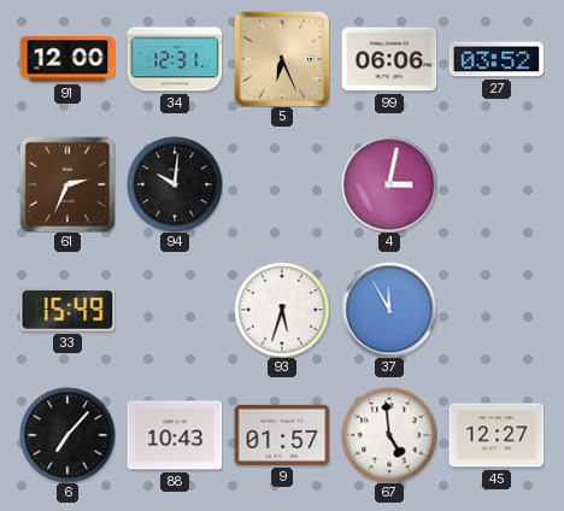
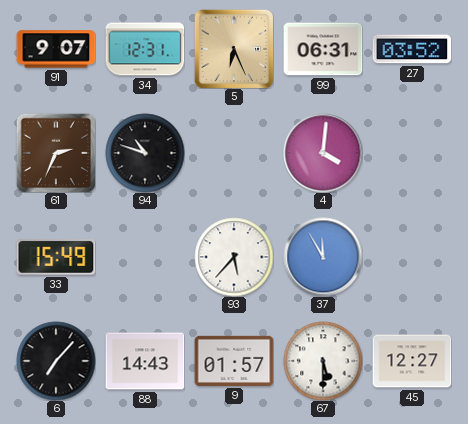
91: 12:00 -> 9:07
99: 06:06 -> 06:31
94: 10:01 -> 10:48
4: 3:02 -> 4:01
93: 5:33 -> 5:37
88: 10:43 -> 14:43
67: 4:59 -> 5:30
